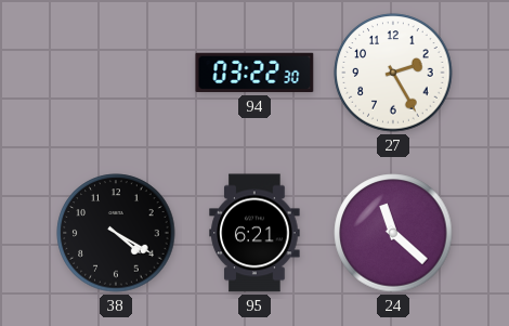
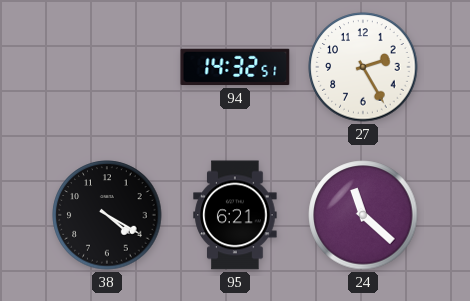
94: 03:22 -> 14:32
